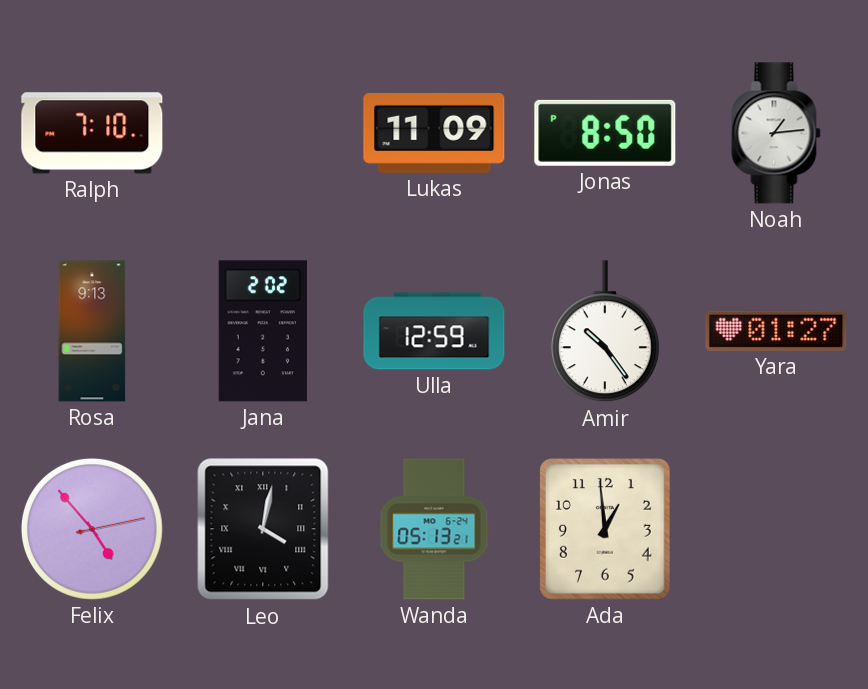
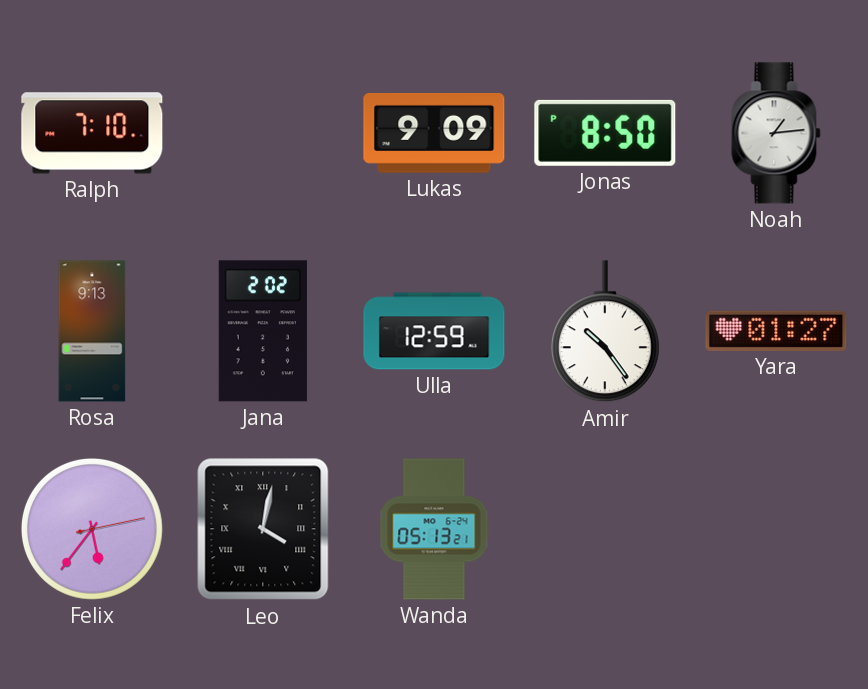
Lukas: 11:09 -> 9:09
Felix: 4:53 -> 5:36
Ada: 12:59 -> none
